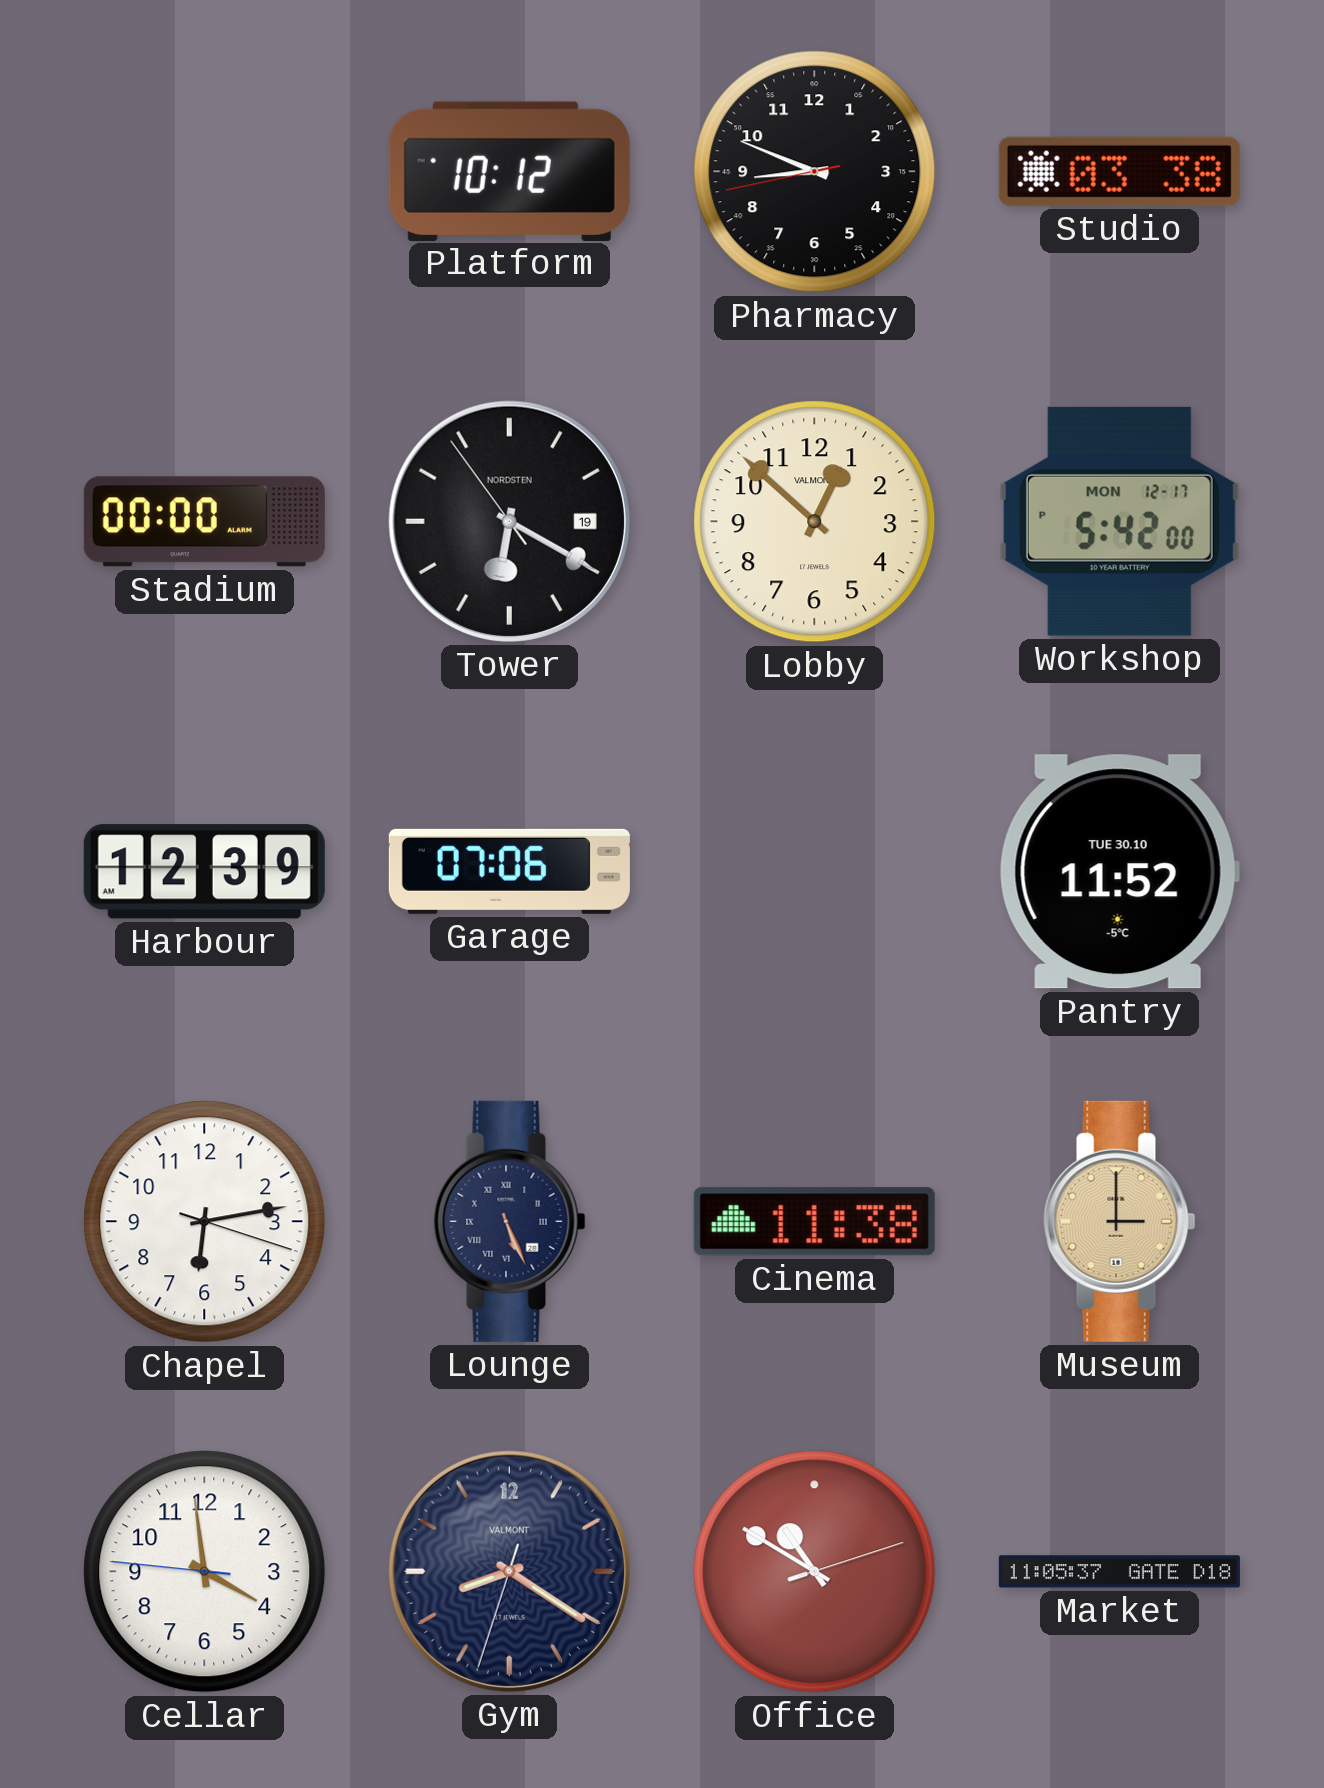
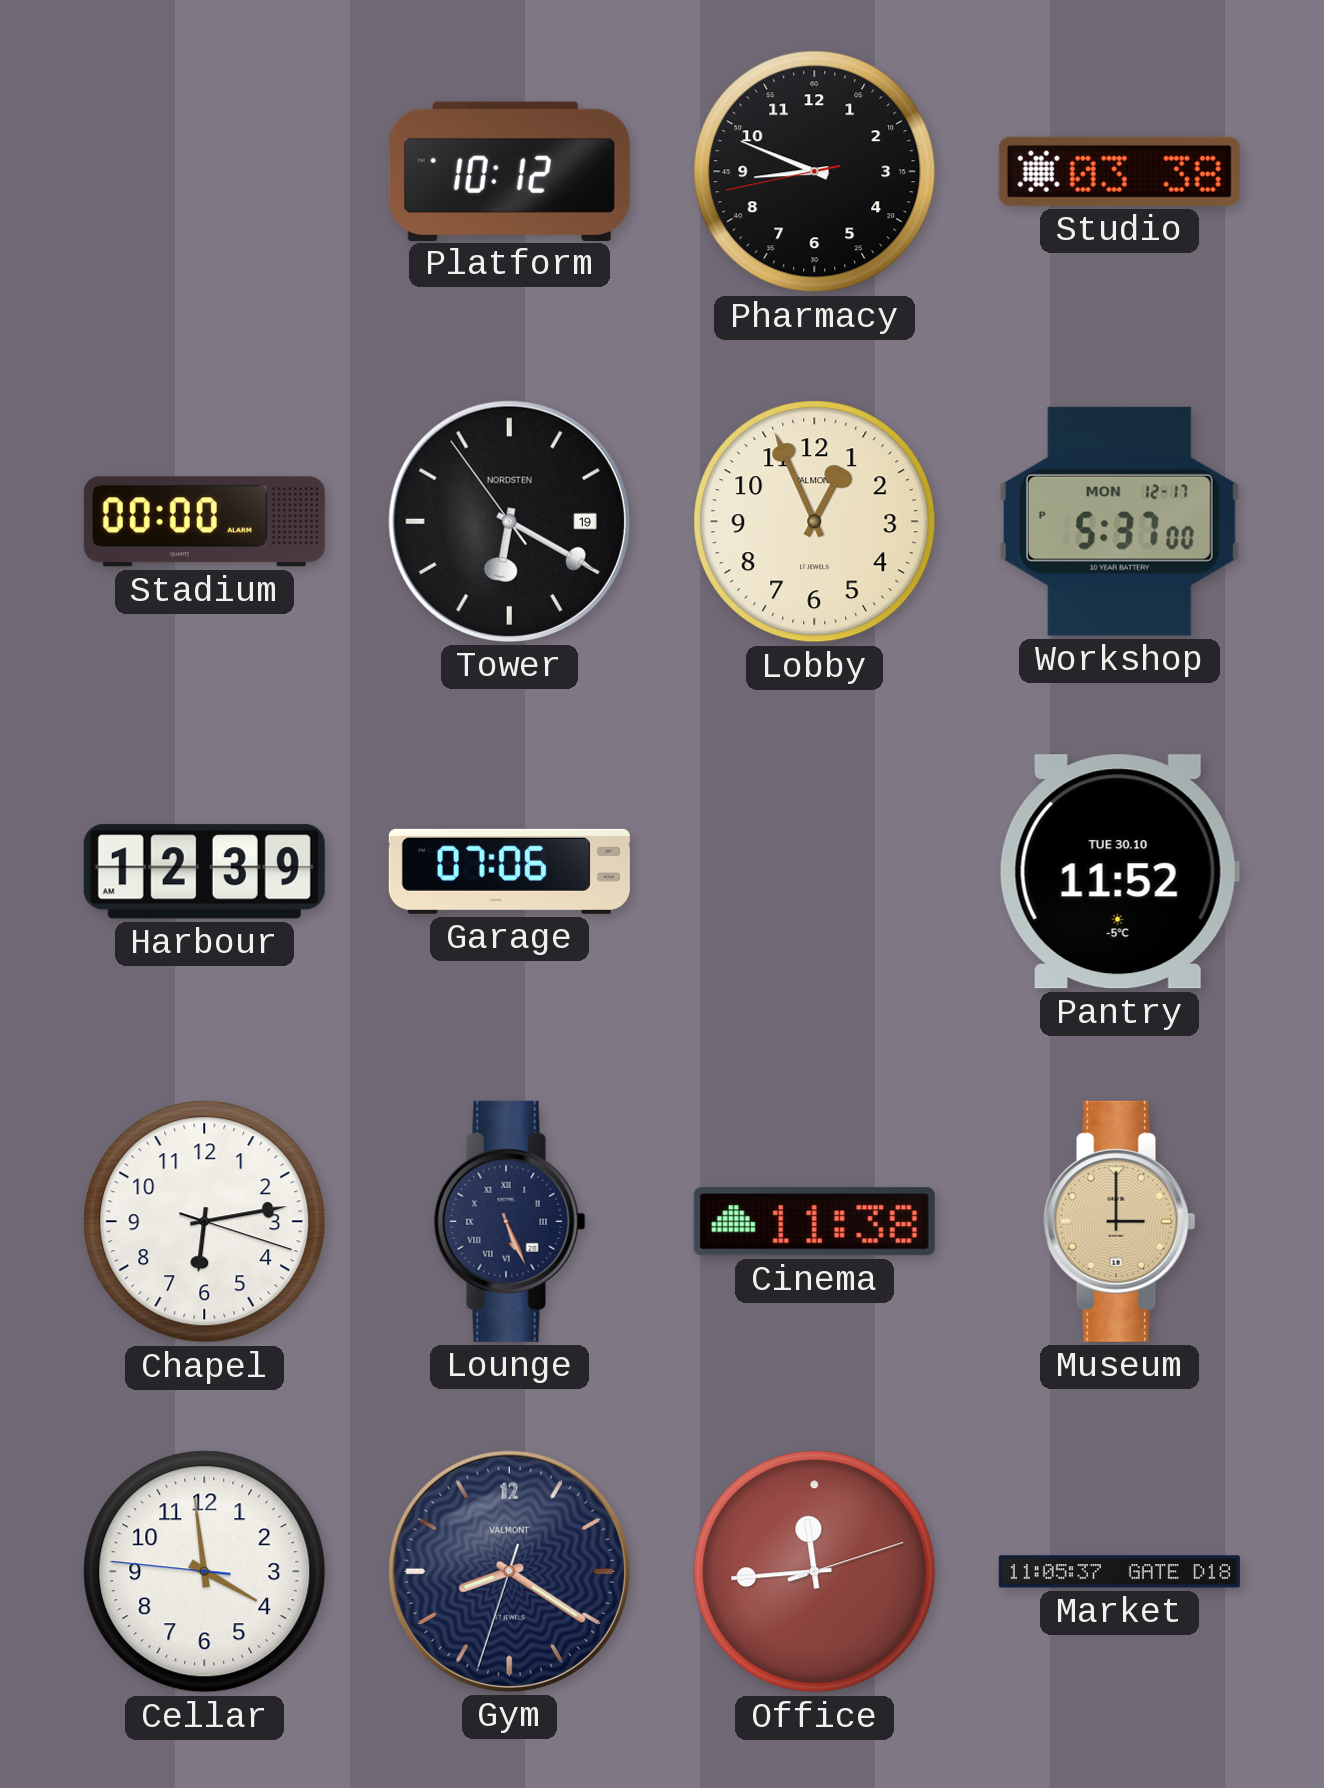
Lobby: 12:52 -> 12:56
Workshop: 5:42 -> 5:37
Office: 10:50 -> 11:44
